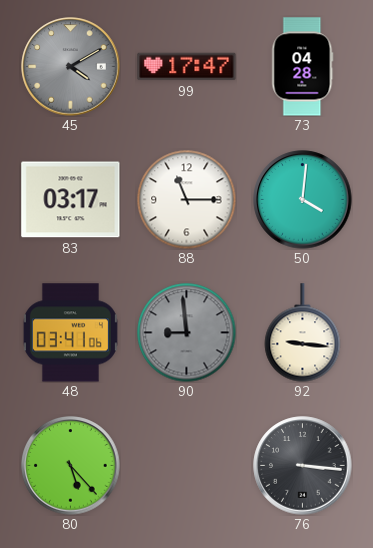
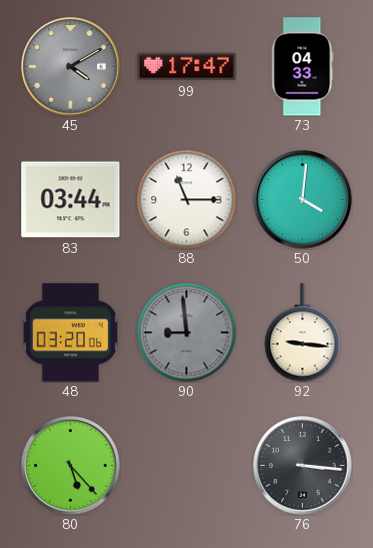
73: 04:28 -> 04:33
83: 03:17 -> 03:44
48: 03:41 -> 03:20
